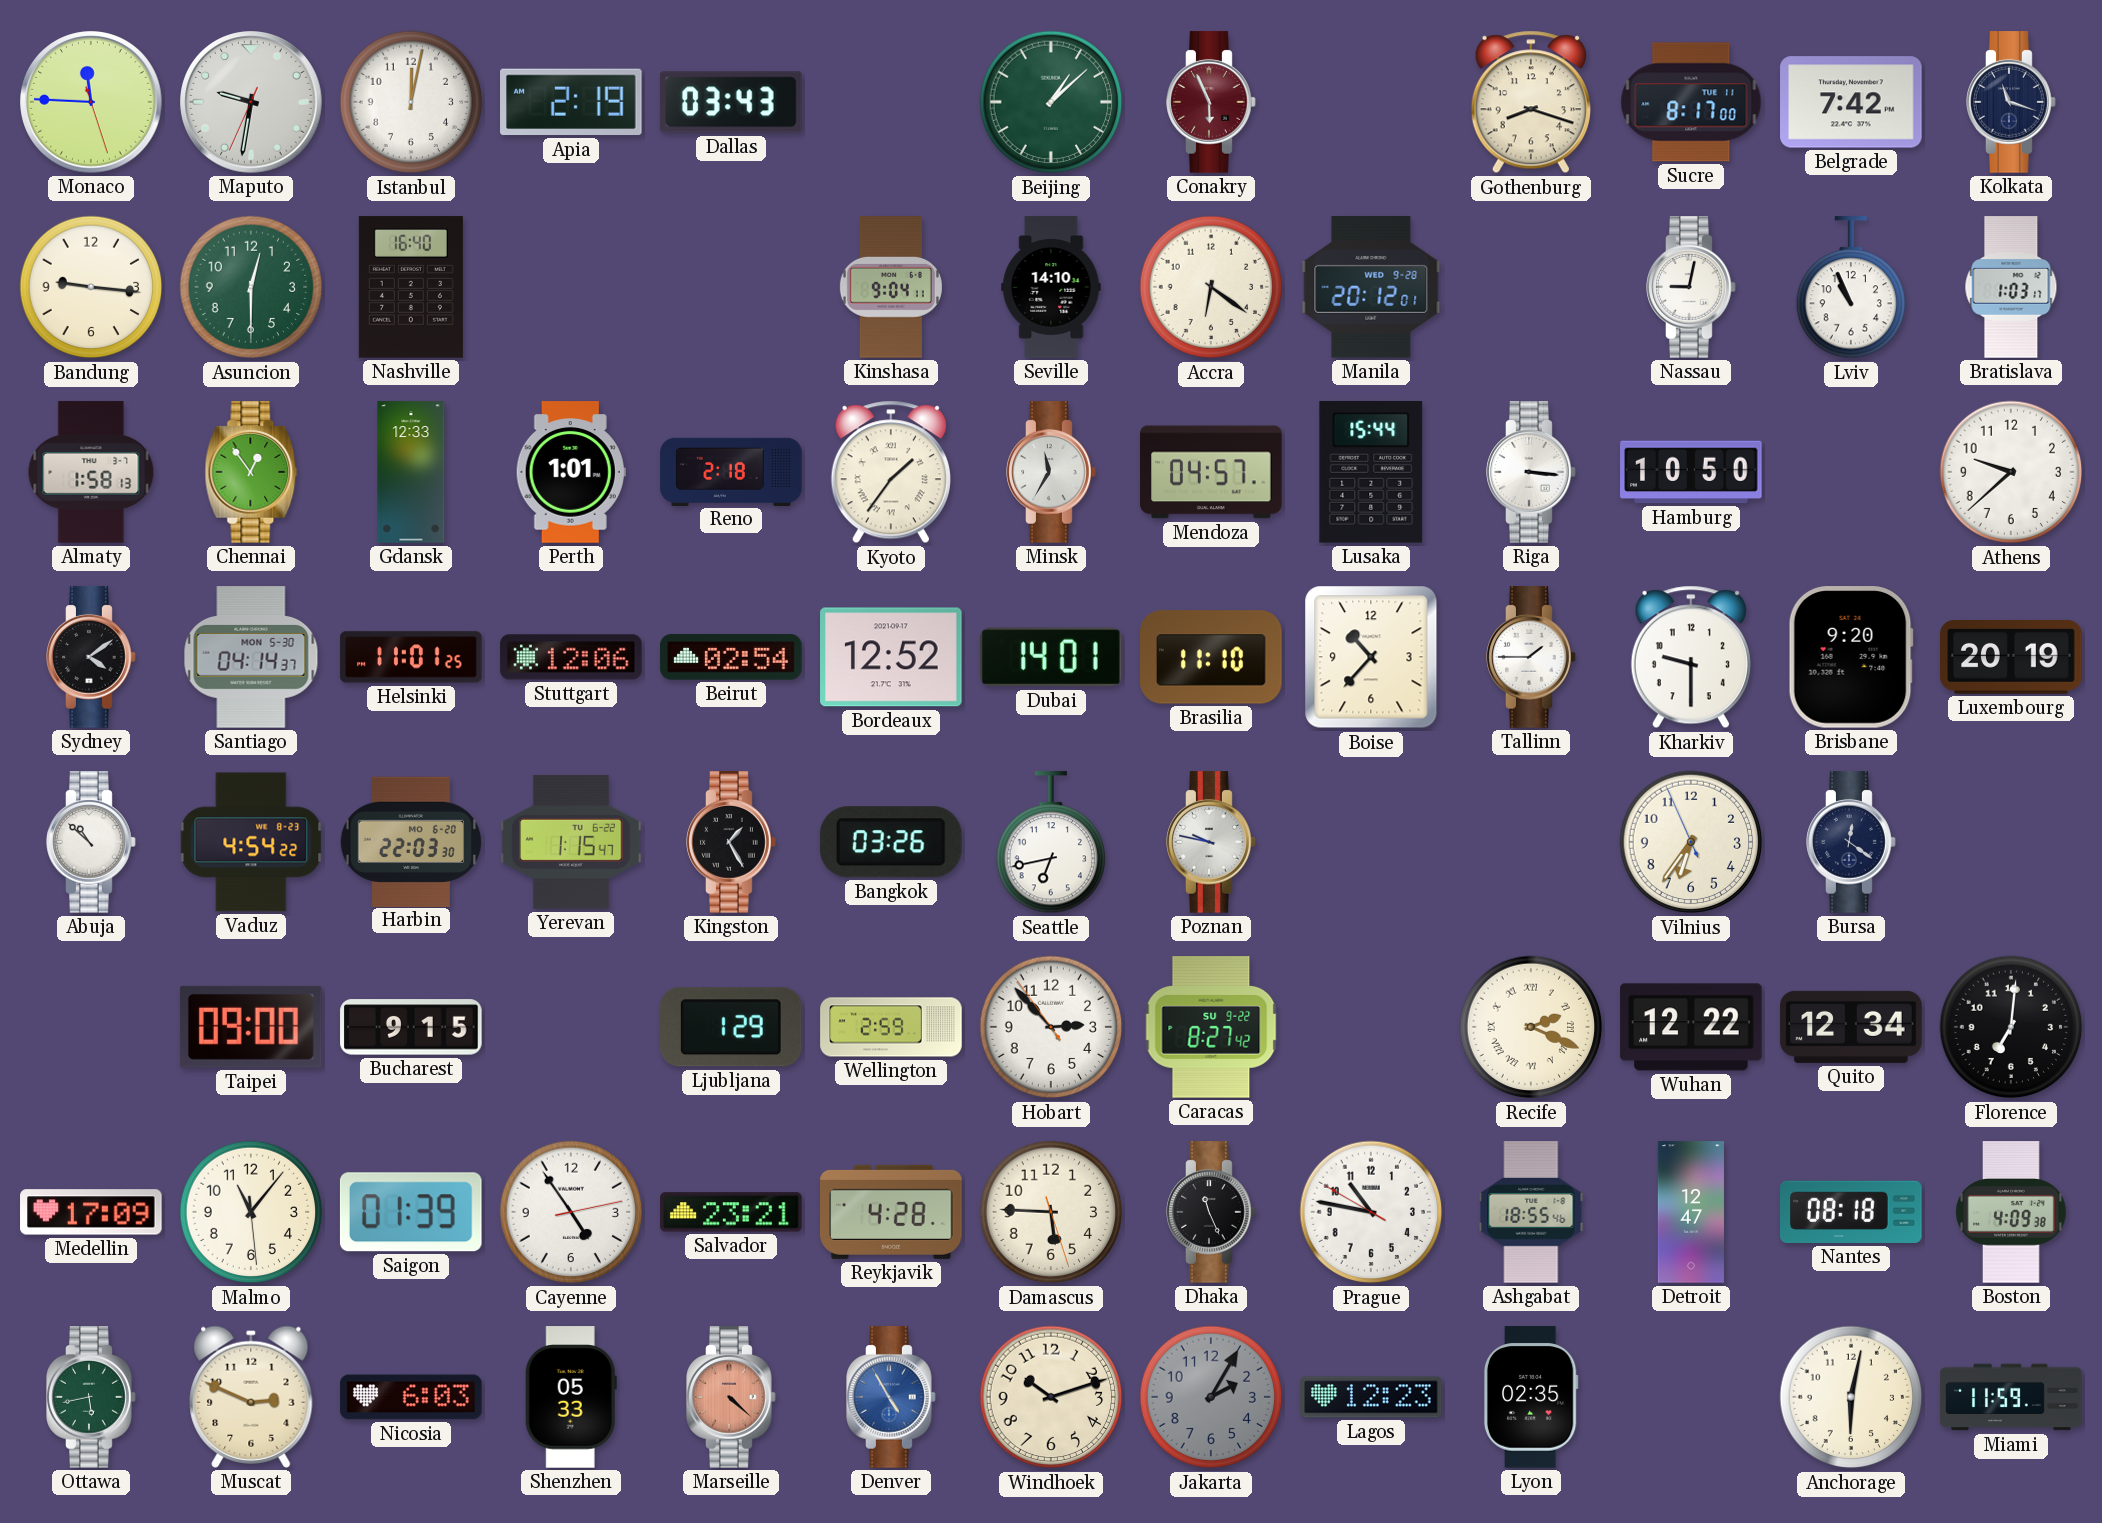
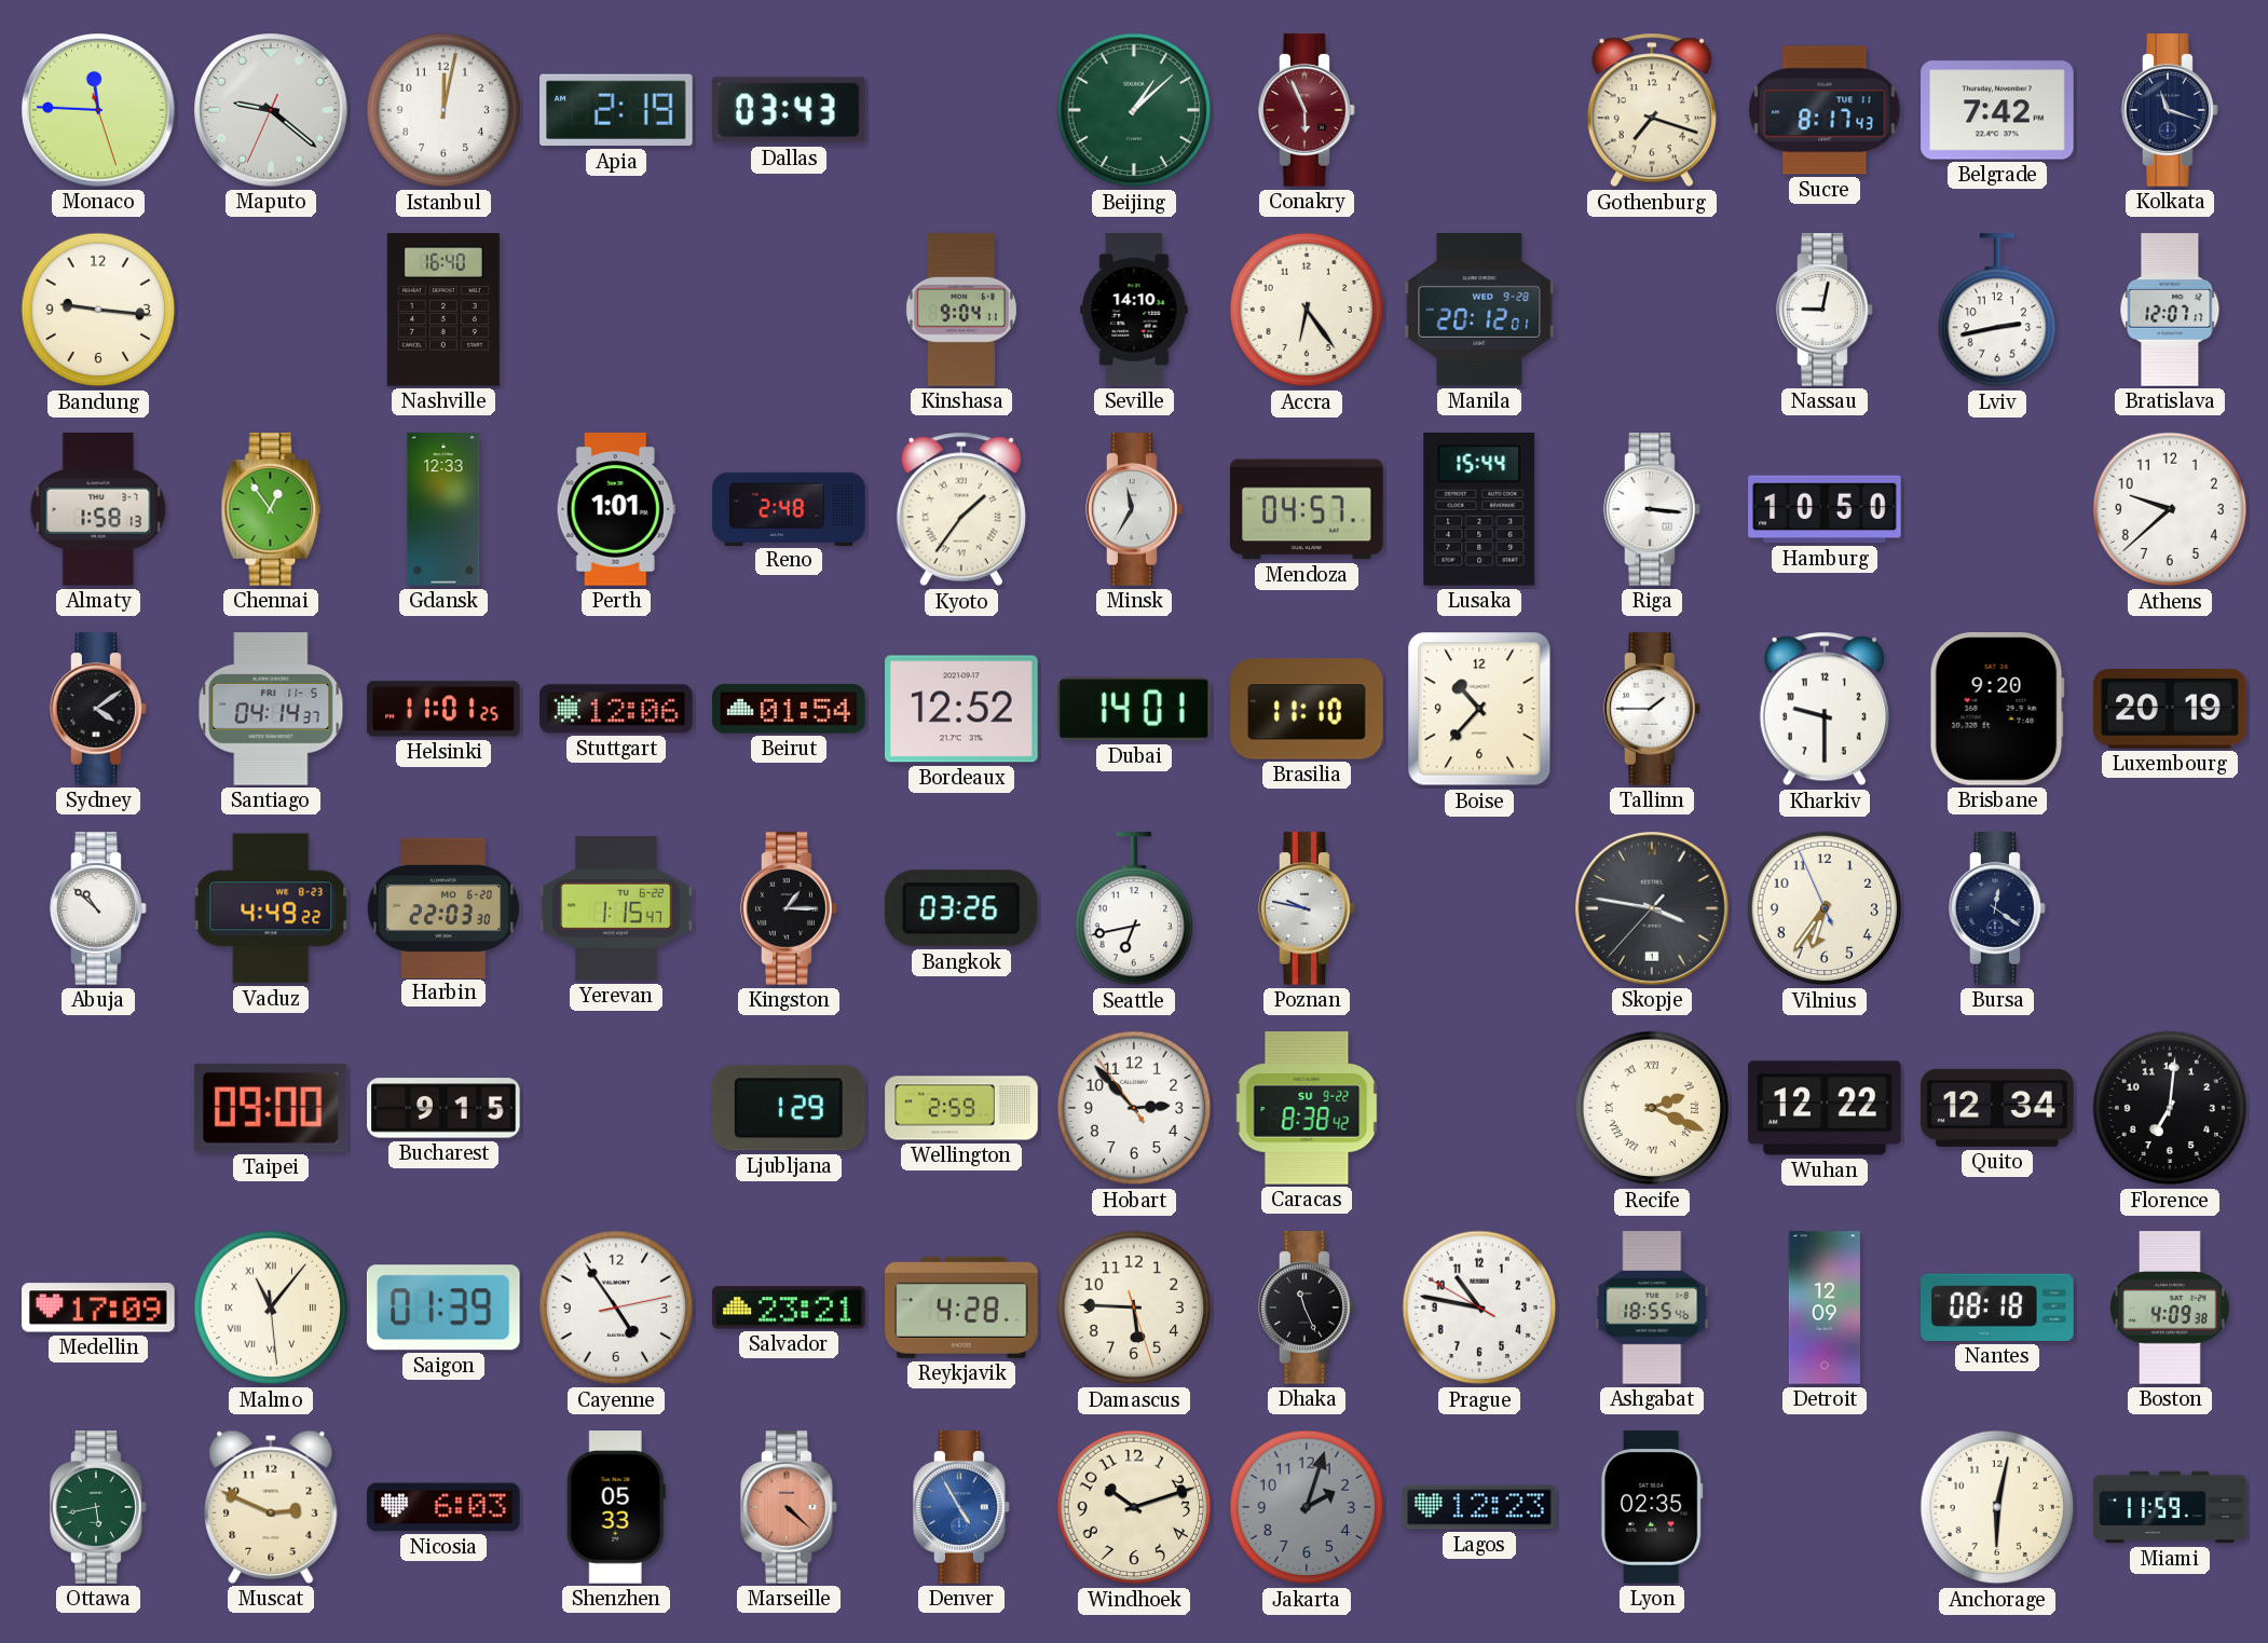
Maputo: 9:31 -> 9:21
Gothenburg: 8:18 -> 7:18
Sucre: 8:17:00 -> 8:17:43
Asuncion: 12:30 -> none
Accra: 6:21 -> 6:24
Lviv: 10:56 -> 2:43
Bratislava: 1:03 -> 12:07
Reno: 2:18 -> 2:48
Santiago date: MON 5-30 -> FRI 11-5
Beirut: 02:54 -> 01:54
Vaduz: 4:54 -> 4:49
Kingston: 1:25 -> 1:15
Skopje: none -> 3:46
Caracas: 8:27 -> 8:38
Malmo numerals: Arabic -> Roman
Detroit: 12:47 -> 12:09
Jakarta: 2:05 -> 2:03
